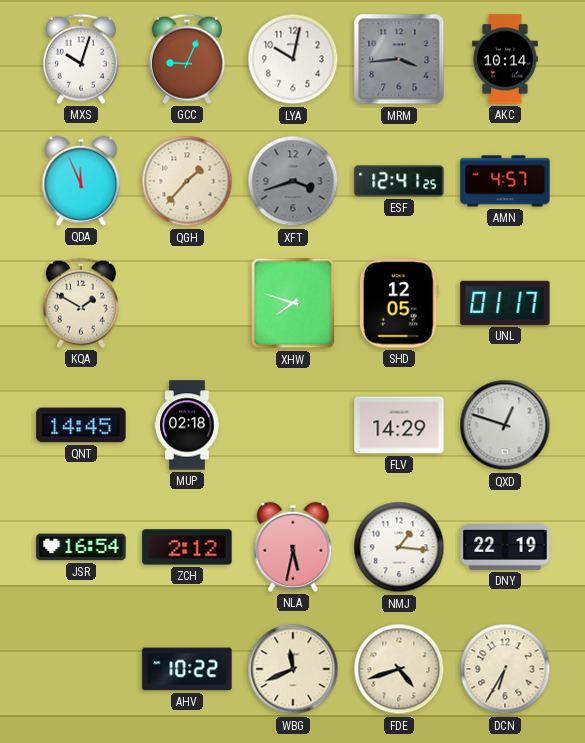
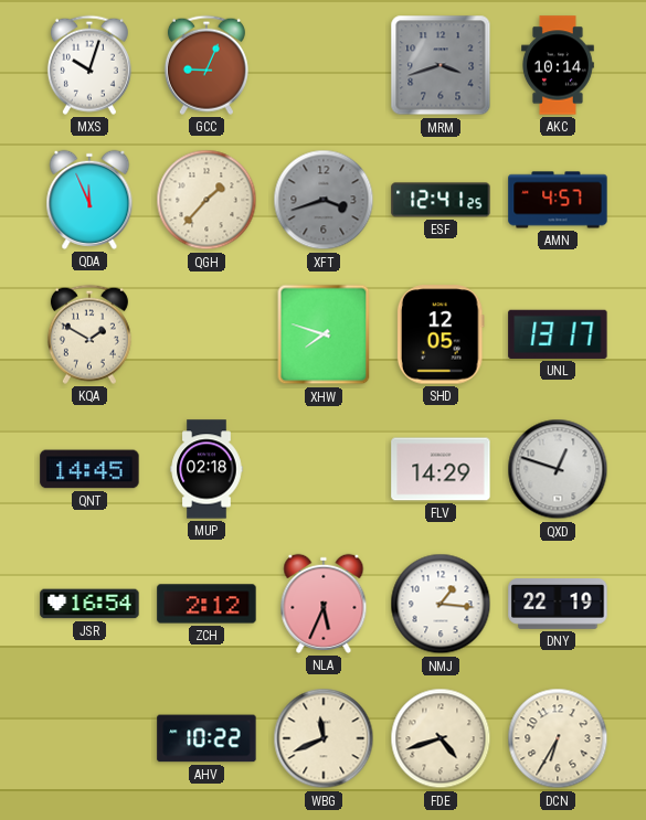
LYA: 10:02 -> none
MRM: 3:44 -> 3:42
UNL: 01:17 -> 13:17
NLA: 5:32 -> 5:34
